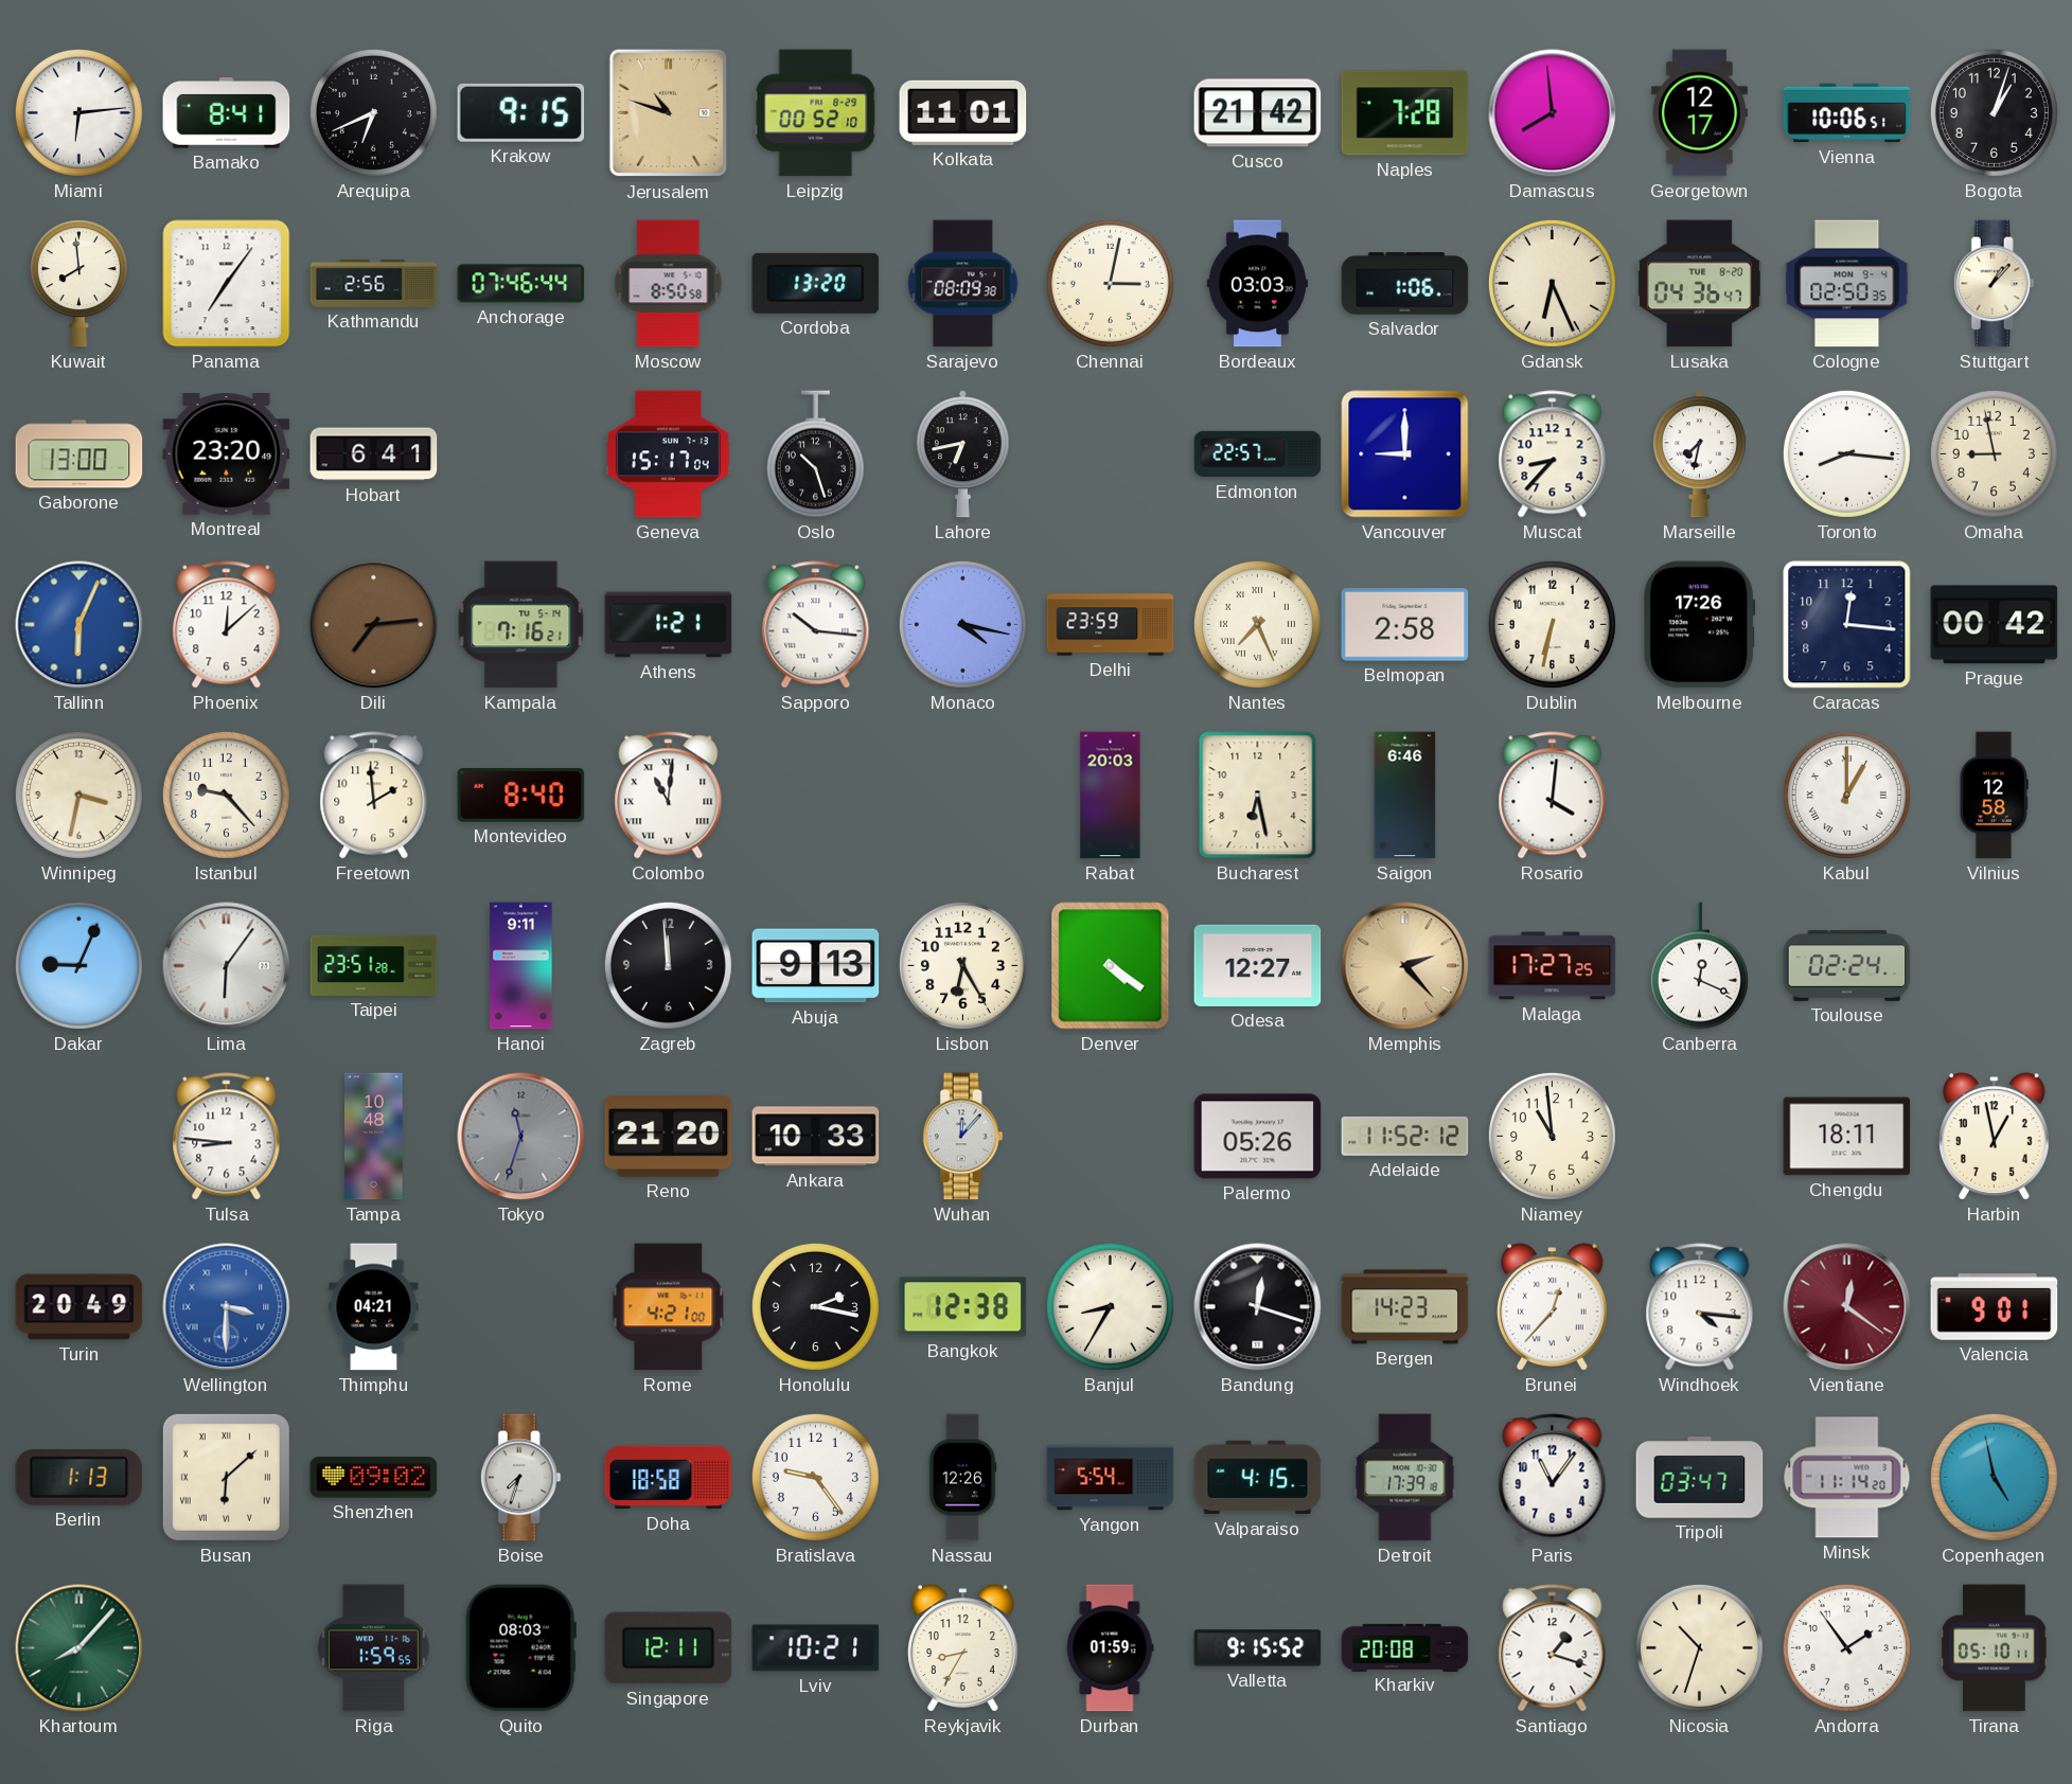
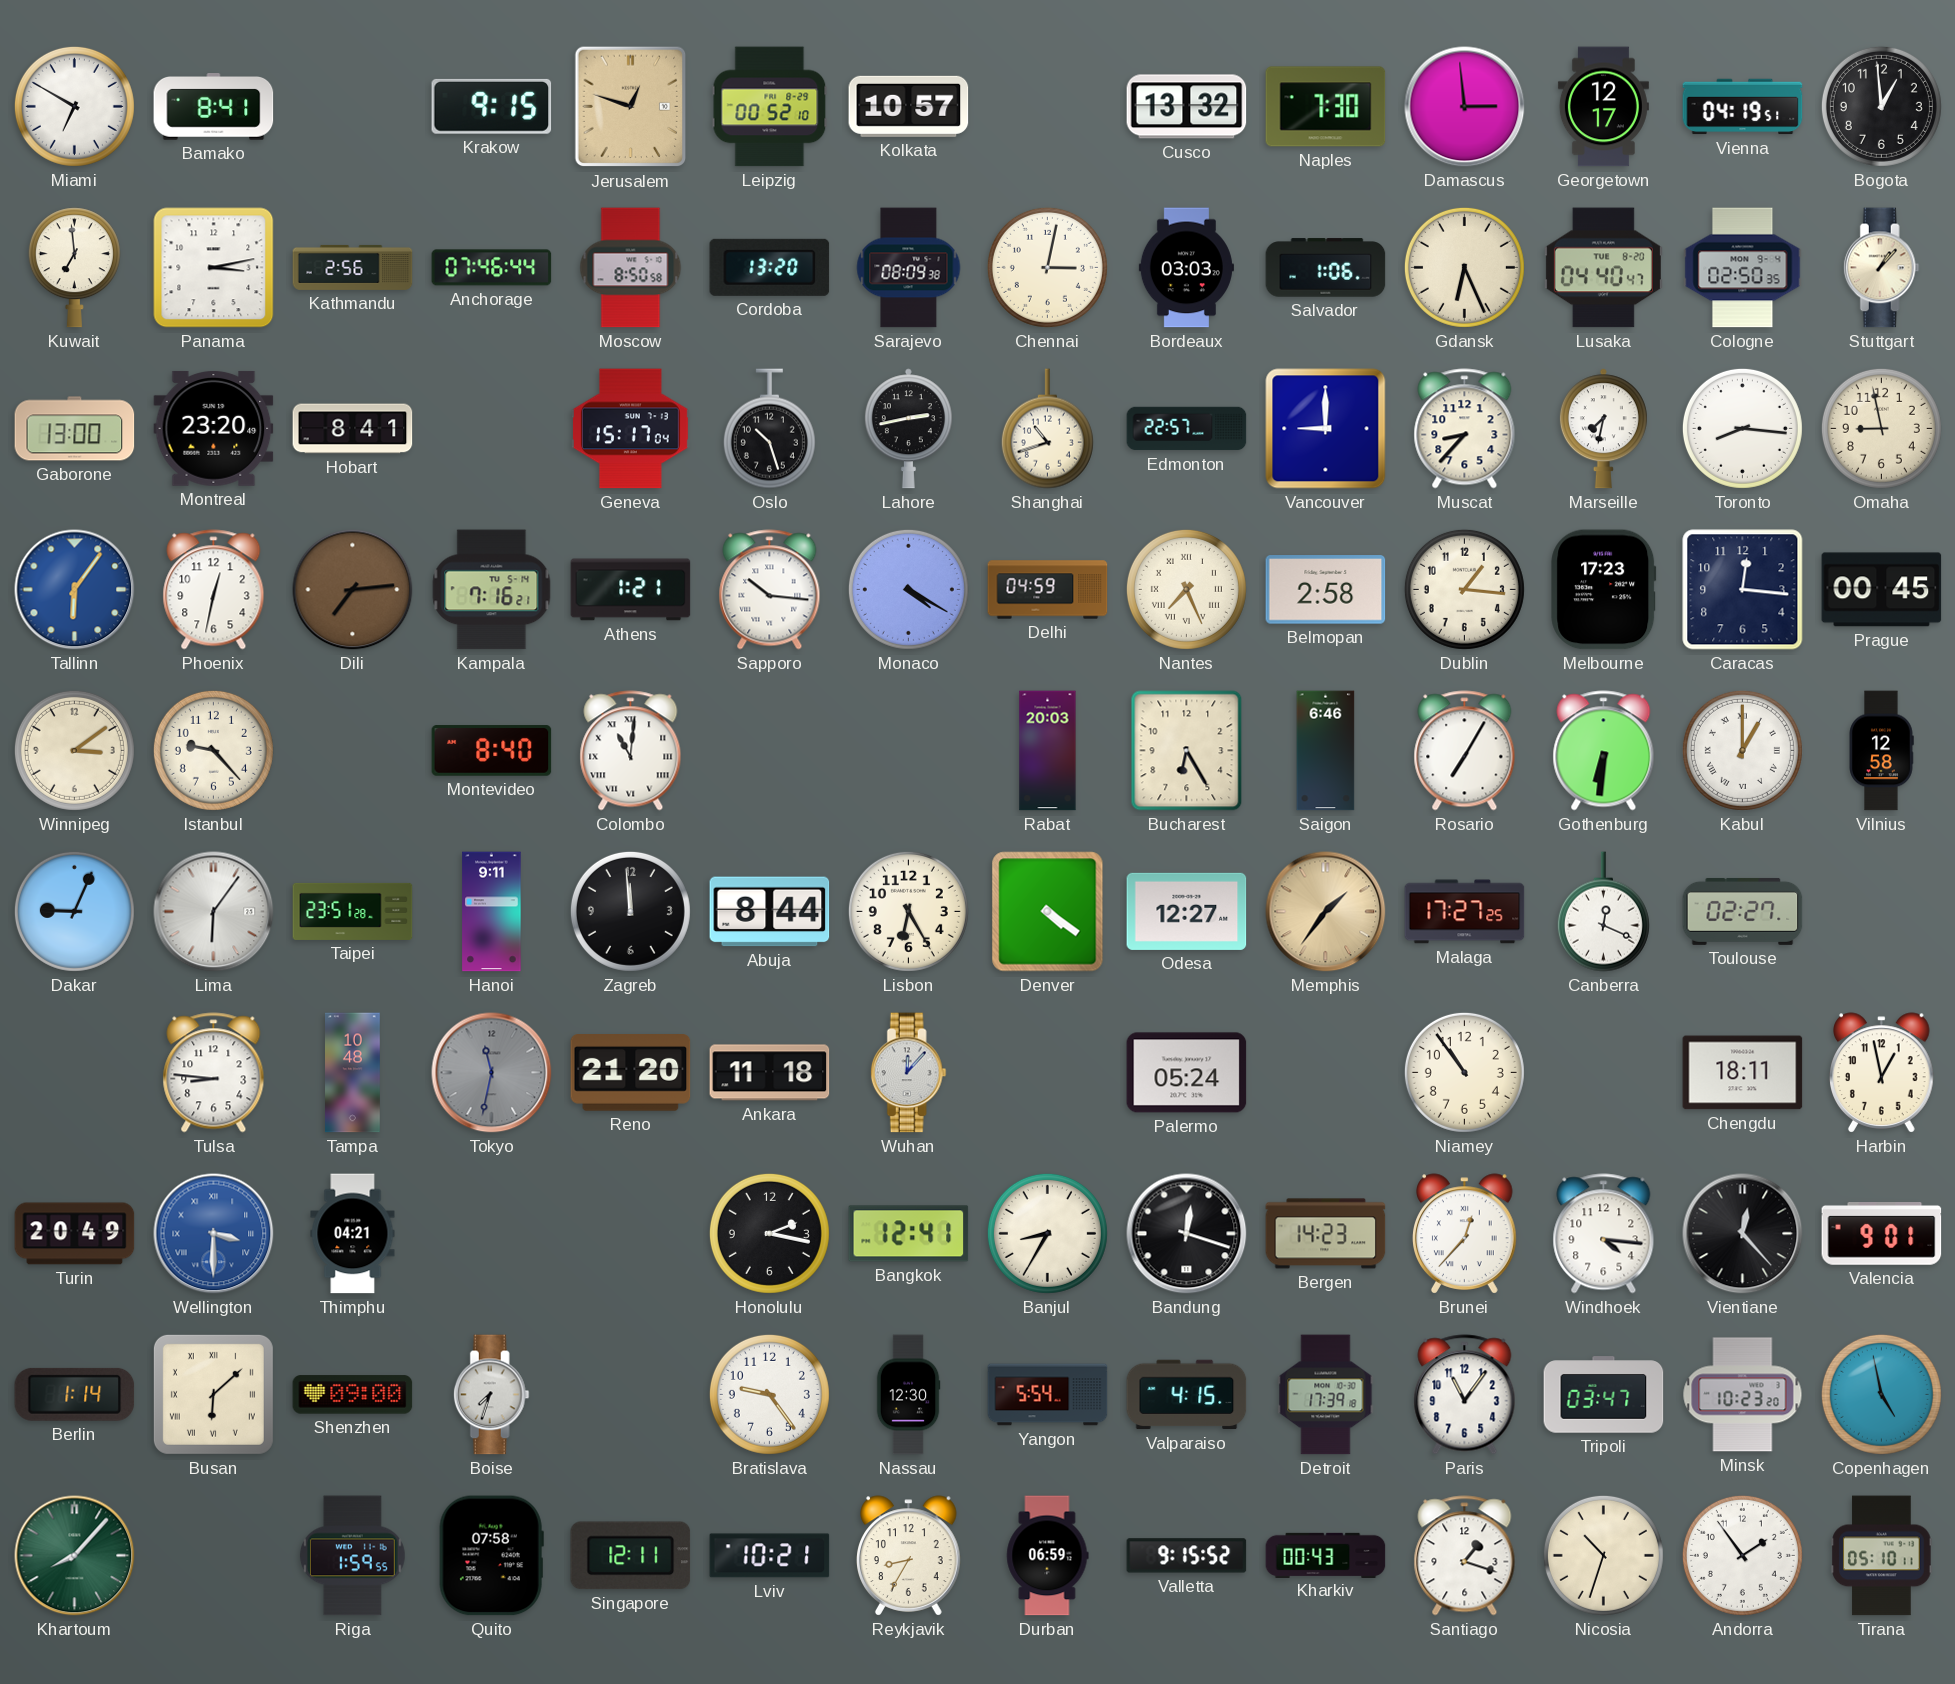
Miami: 6:14 -> 6:50
Arequipa: 6:41 -> none
Jerusalem: 10:48 -> 12:48
Kolkata: 11:01 -> 10:57
Cusco: 21:42 -> 13:32
Naples: 7:28 -> 7:30
Damascus: 7:59 -> 2:59
Vienna: 10:06 -> 04:19
Bogota: 1:03 -> 12:59
Kuwait: 7:59 -> 6:59
Panama: 7:06 -> 3:13
Lusaka: 04:36 -> 04:40
Hobart: 6:41 -> 8:41
Lahore: 6:43 -> 2:43
Shanghai: none -> 10:42
Tallinn: 6:04 -> 6:06
Phoenix: 12:08 -> 12:32
Monaco: 4:17 -> 4:20
Delhi: 23:59 -> 04:59
Dublin: 6:32 -> 1:16
Melbourne: 17:26 -> 17:23
Prague: 00:42 -> 00:45
Winnipeg: 3:32 -> 3:09
Freetown: 1:59 -> none
Bucharest: 6:28 -> 6:25
Rosario: 4:01 -> 7:05
Gothenburg: none -> 6:31
Abuja: 9:13 -> 8:44
Memphis: 2:23 -> 1:36
Toulouse: 02:24 -> 02:27
Tokyo: 11:33 -> 11:32
Ankara: 10:33 -> 11:18
Palermo: 05:26 -> 05:24
Adelaide: 11:52 -> none
Niamey: 10:59 -> 10:54
Rome: 4:21 -> none
Bangkok: 12:38 -> 12:41
Vientiane: 12:21 -> 12:23
Vientiane dial: burgundy -> black
Berlin: 1:13 -> 1:14
Shenzhen: 09:02 -> 09:00
Doha: 18:58 -> none
Nassau: 12:26 -> 12:30
Minsk: 11:14 -> 10:23
Quito: 08:03 -> 07:58
Durban: 01:59 -> 06:59
Kharkiv: 20:08 -> 00:43
